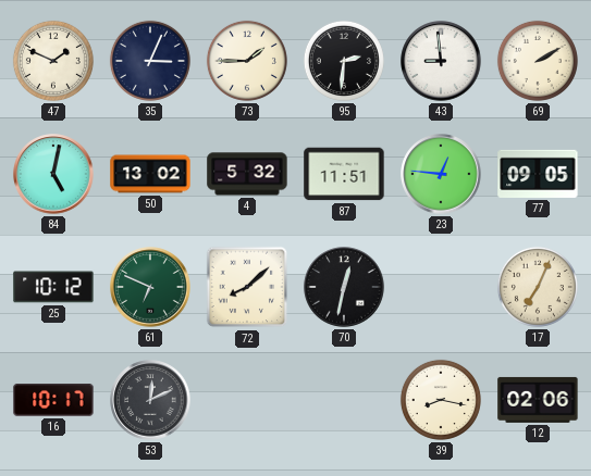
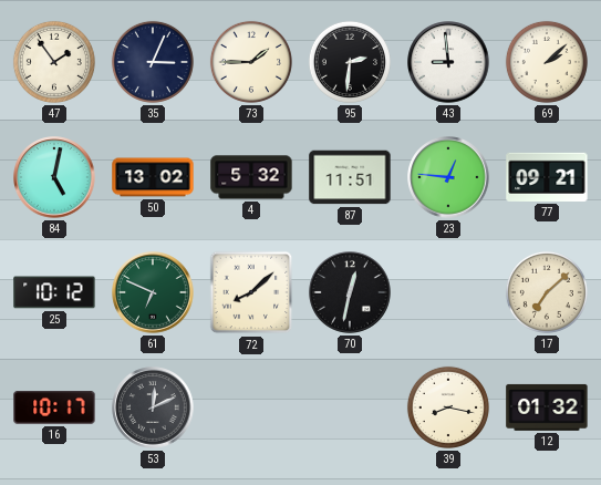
47: 1:49 -> 1:54
69: 2:10 -> 2:08
77: 09:05 -> 09:21
17: 7:04 -> 7:08
12: 02:06 -> 01:32
